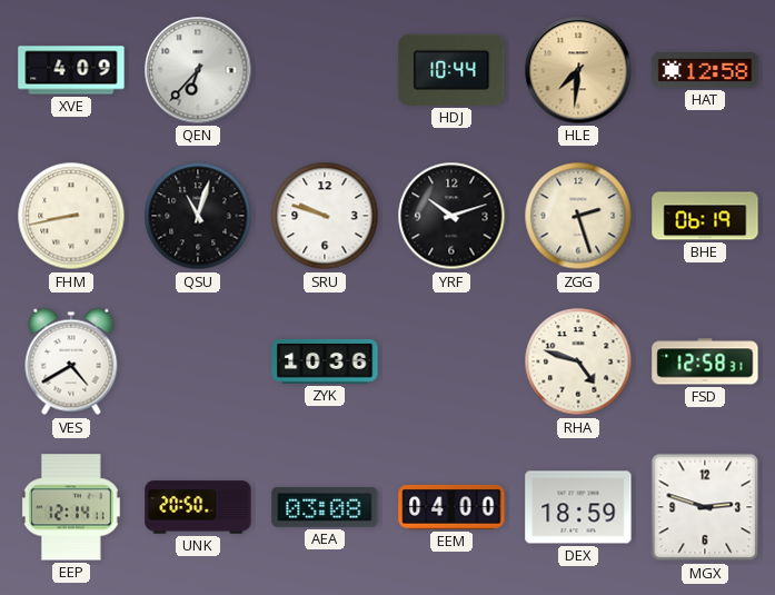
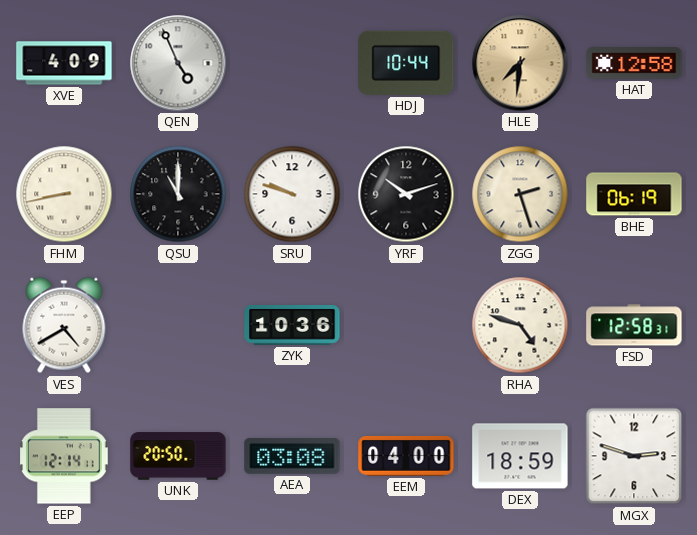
QEN: 6:37 -> 4:56
QSU: 11:03 -> 11:00
